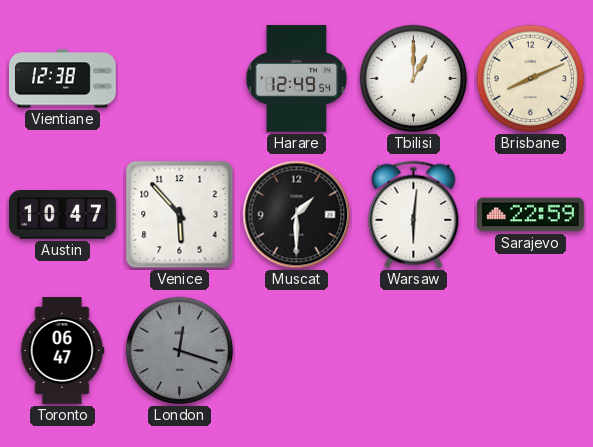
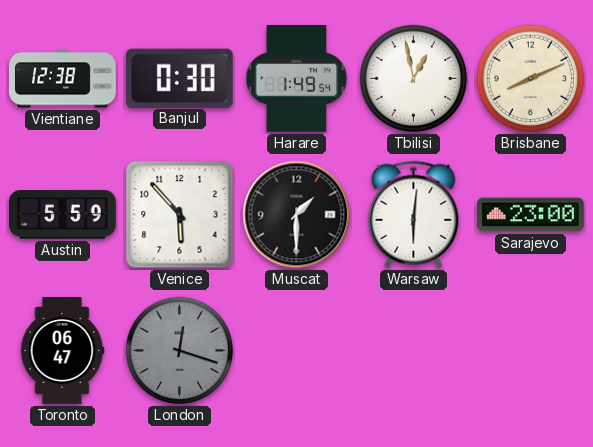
Banjul: none -> 0:30
Harare: 12:49 -> 1:49
Tbilisi: 1:00 -> 12:58
Austin: 10:47 -> 5:59
Sarajevo: 22:59 -> 23:00
